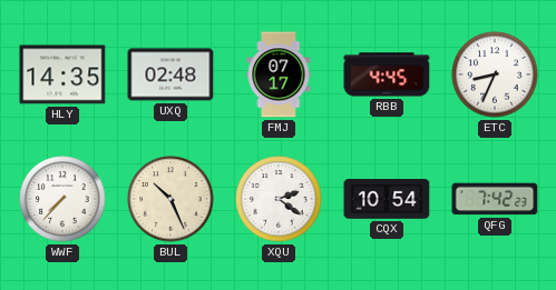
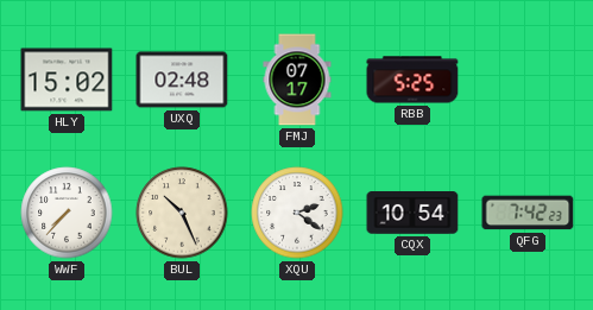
HLY: 14:35 -> 15:02
RBB: 4:45 -> 5:25
ETC: 8:34 -> none
